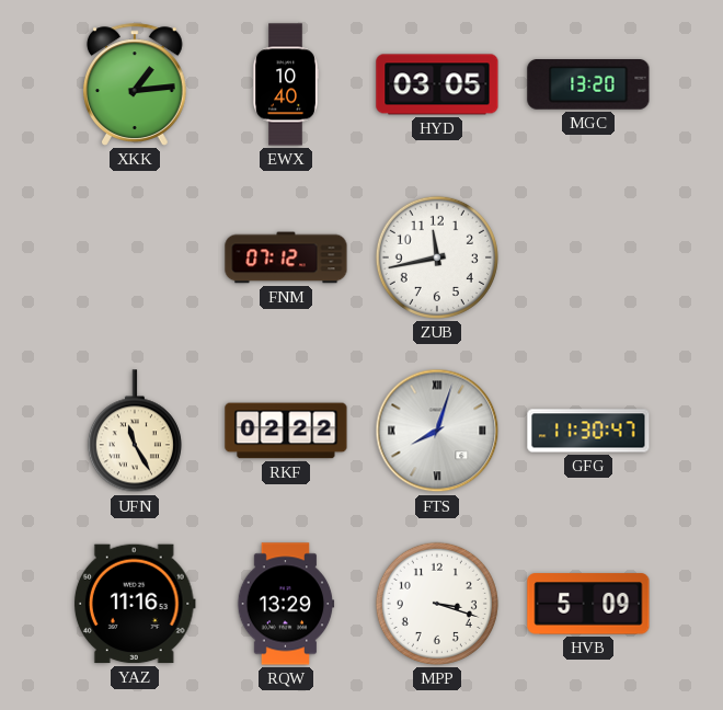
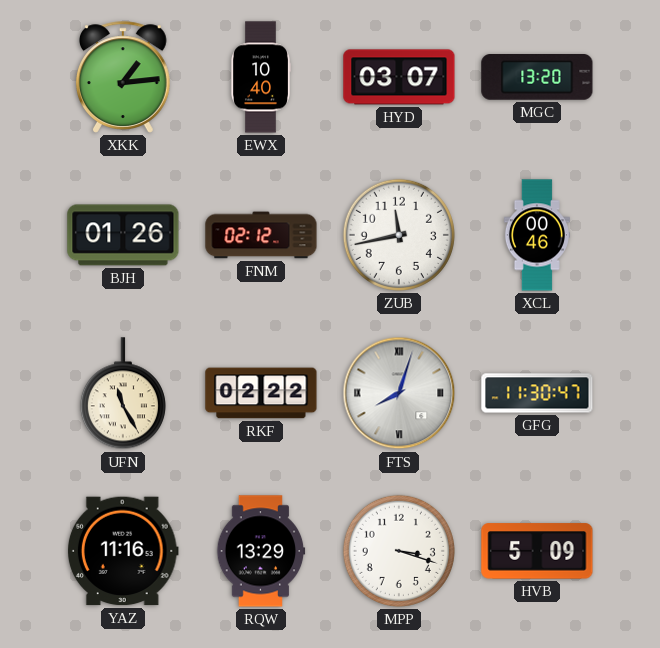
HYD: 03:05 -> 03:07
BJH: none -> 01:26
FNM: 07:12 -> 02:12
XCL: none -> 00:46
